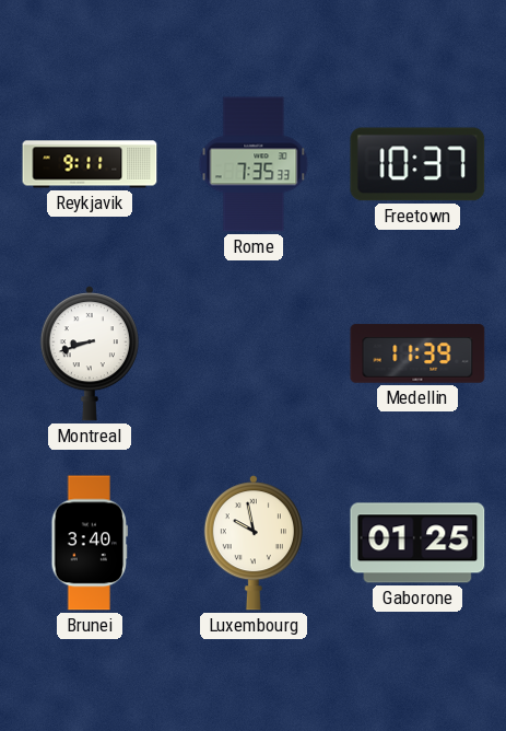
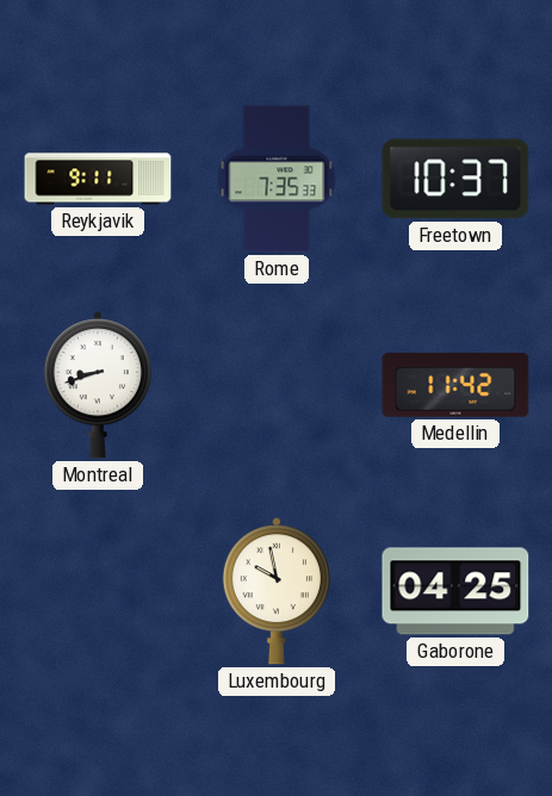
Medellin: 11:39 -> 11:42
Brunei: 3:40 -> none
Gaborone: 01:25 -> 04:25
